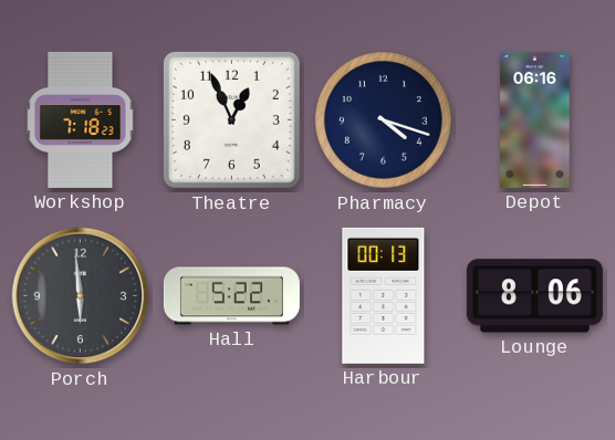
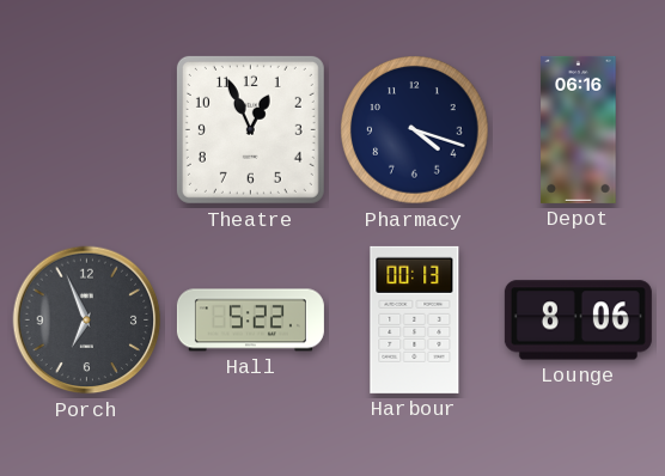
Workshop: 7:18 -> none
Porch: 5:59 -> 6:56
